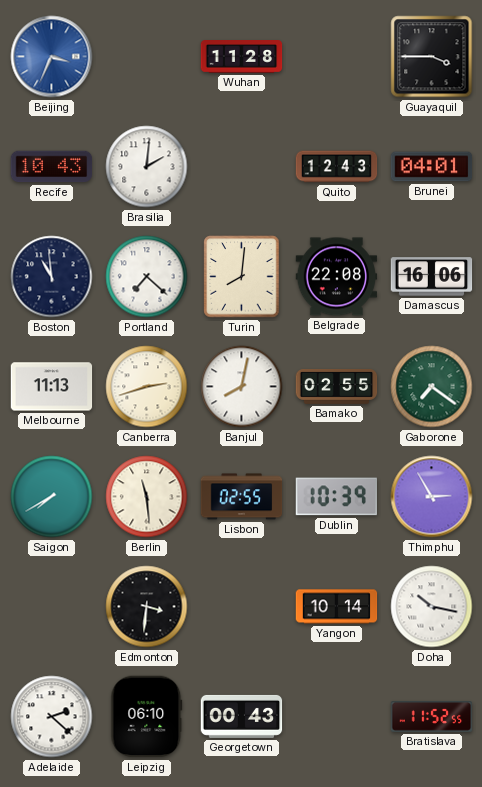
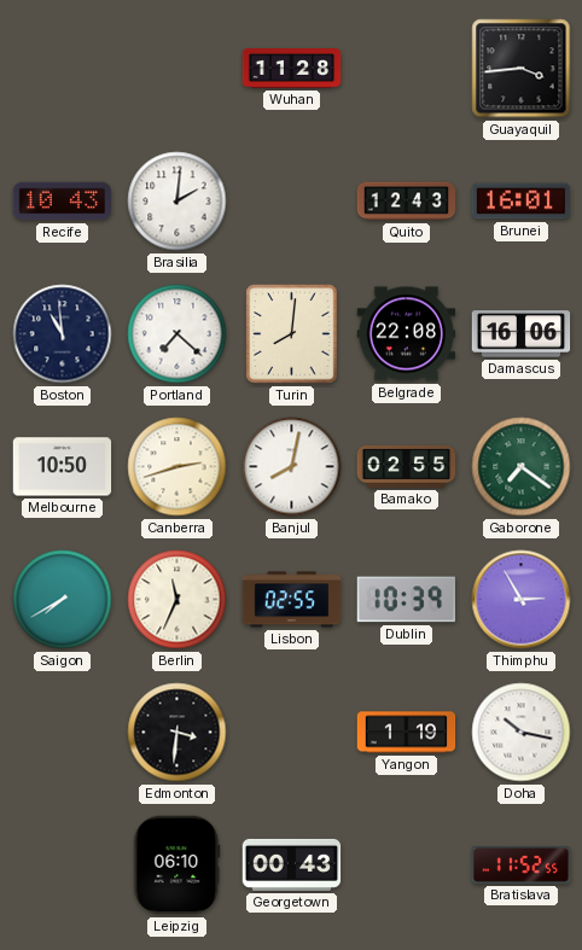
Beijing: 3:34 -> none
Guayaquil: 3:45 -> 3:44
Brunei: 04:01 -> 16:01
Melbourne: 11:13 -> 10:50
Berlin: 11:29 -> 11:34
Yangon: 10:14 -> 1:19
Adelaide: 2:22 -> none
